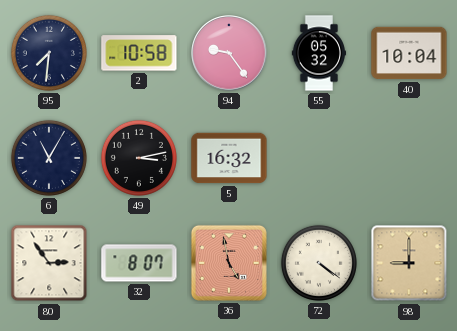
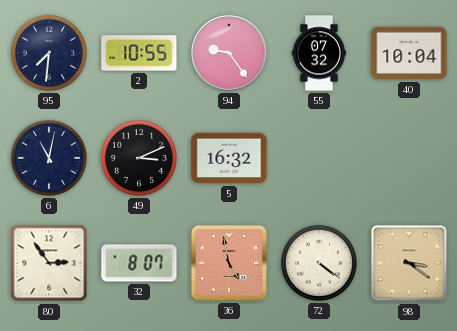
2: 10:58 -> 10:55
55: 05:32 -> 07:32
6: 11:05 -> 11:02
49: 3:13 -> 3:11
98: 9:00 -> 3:21
